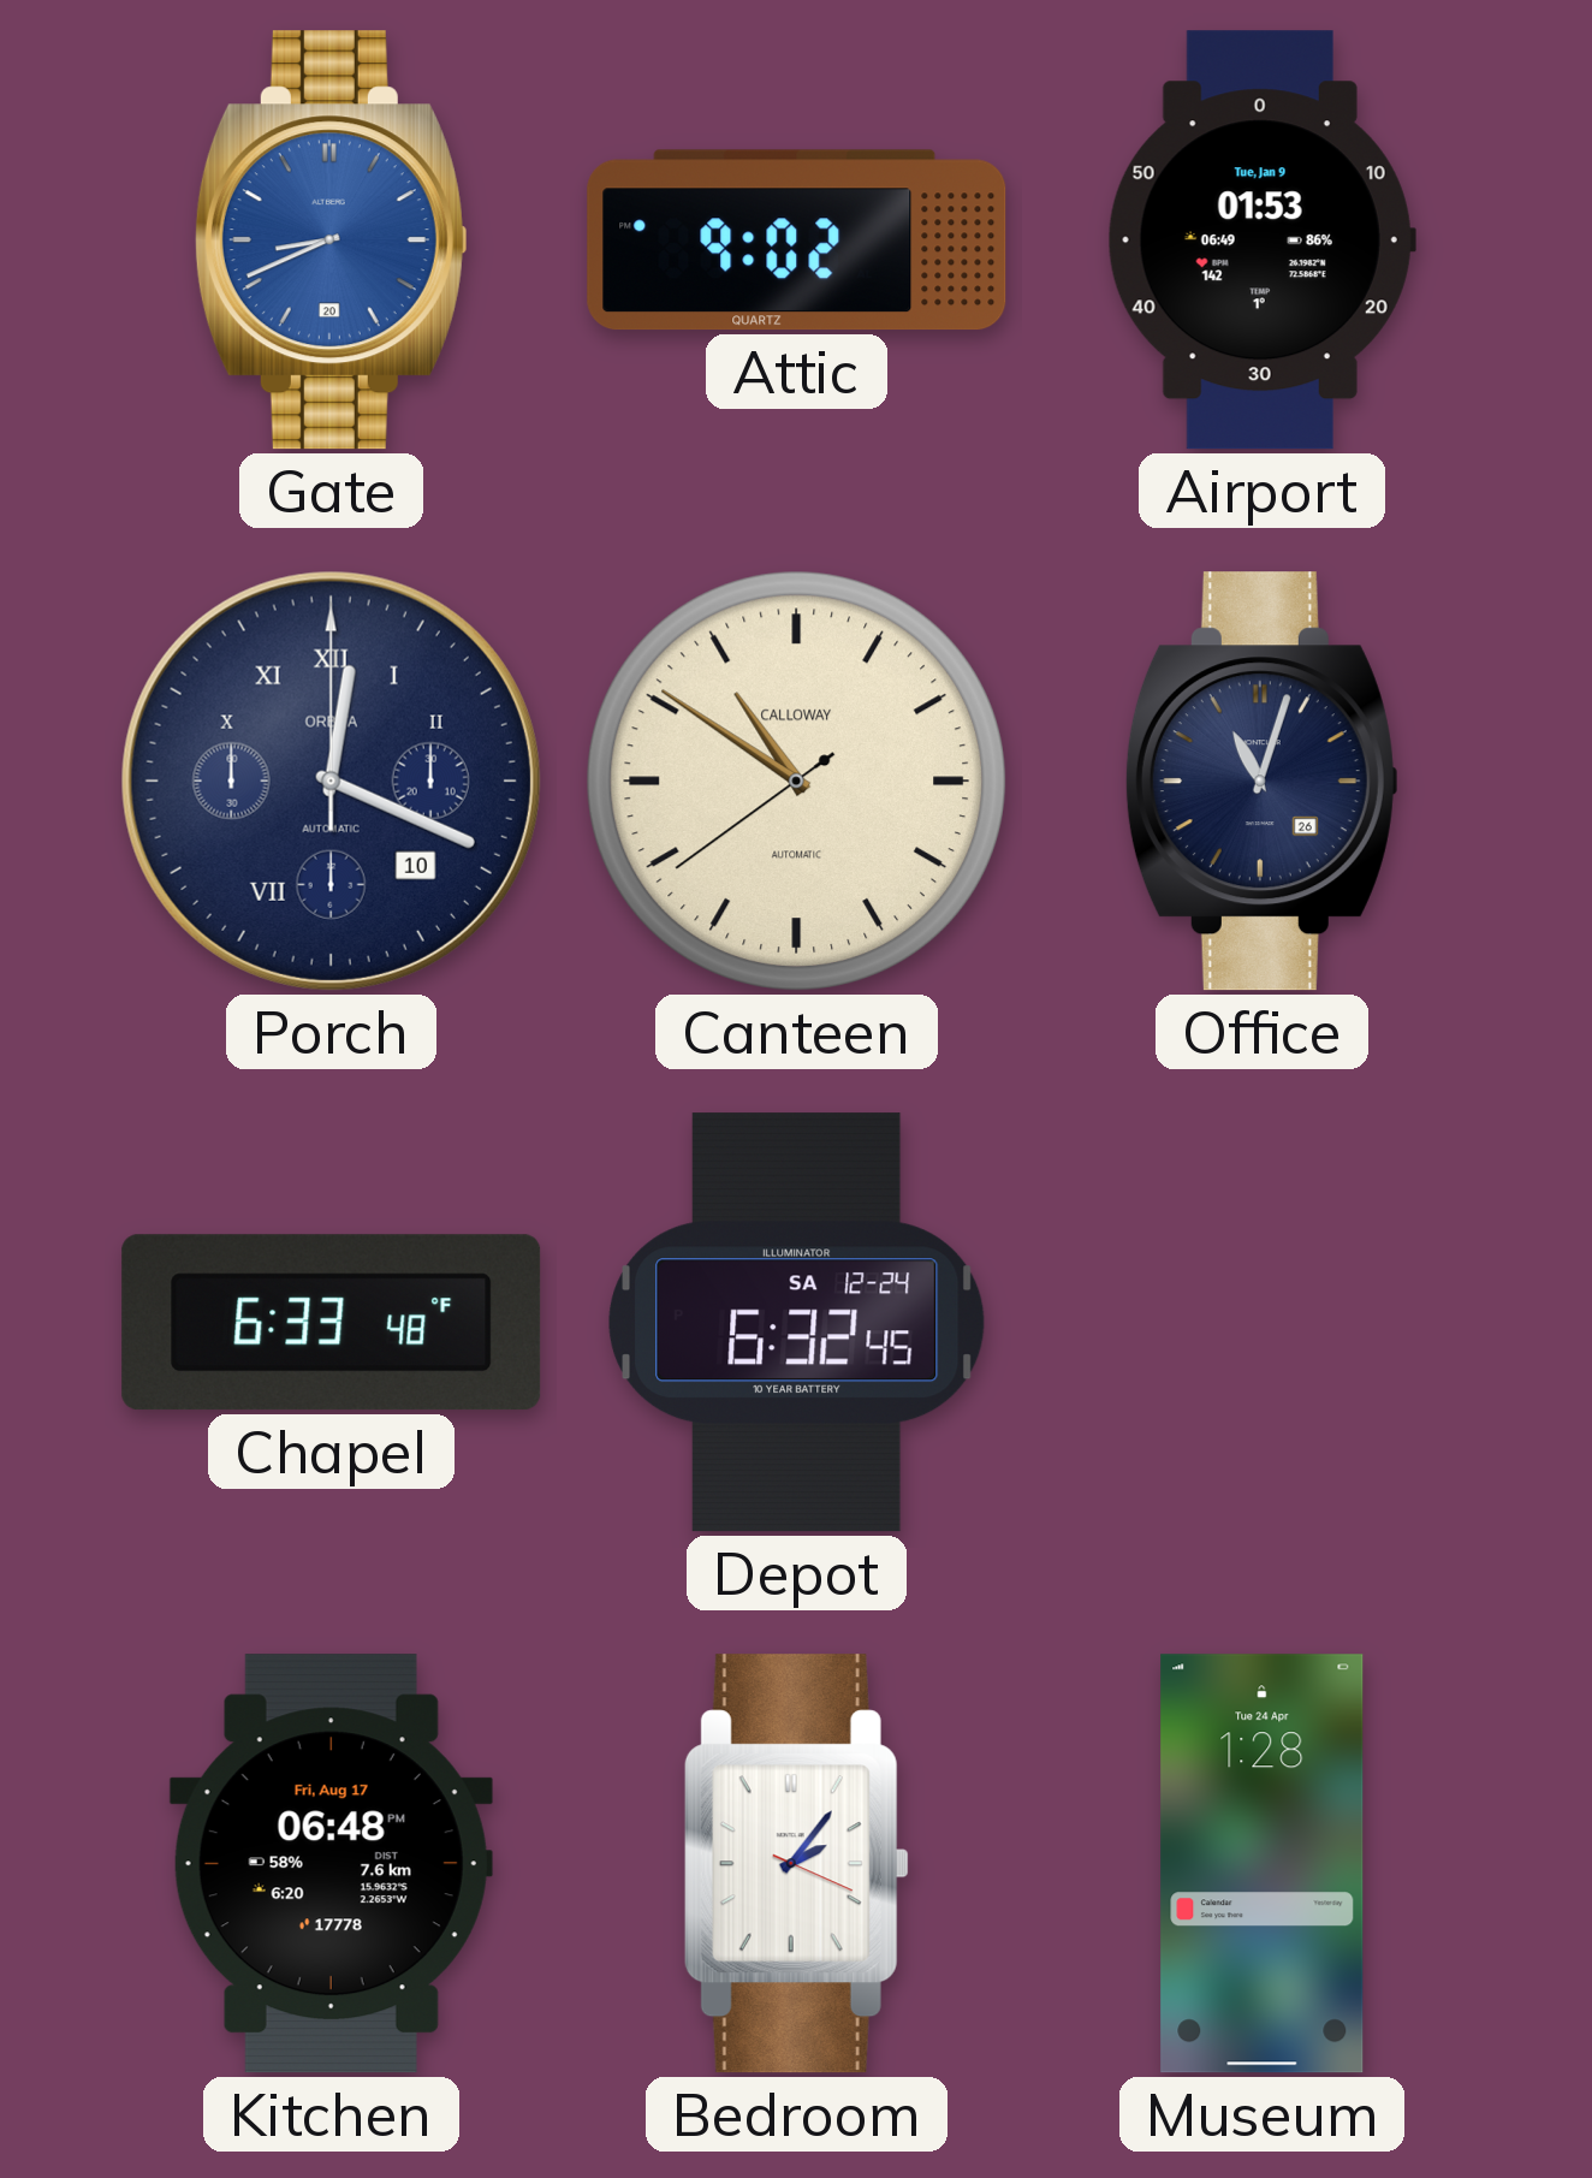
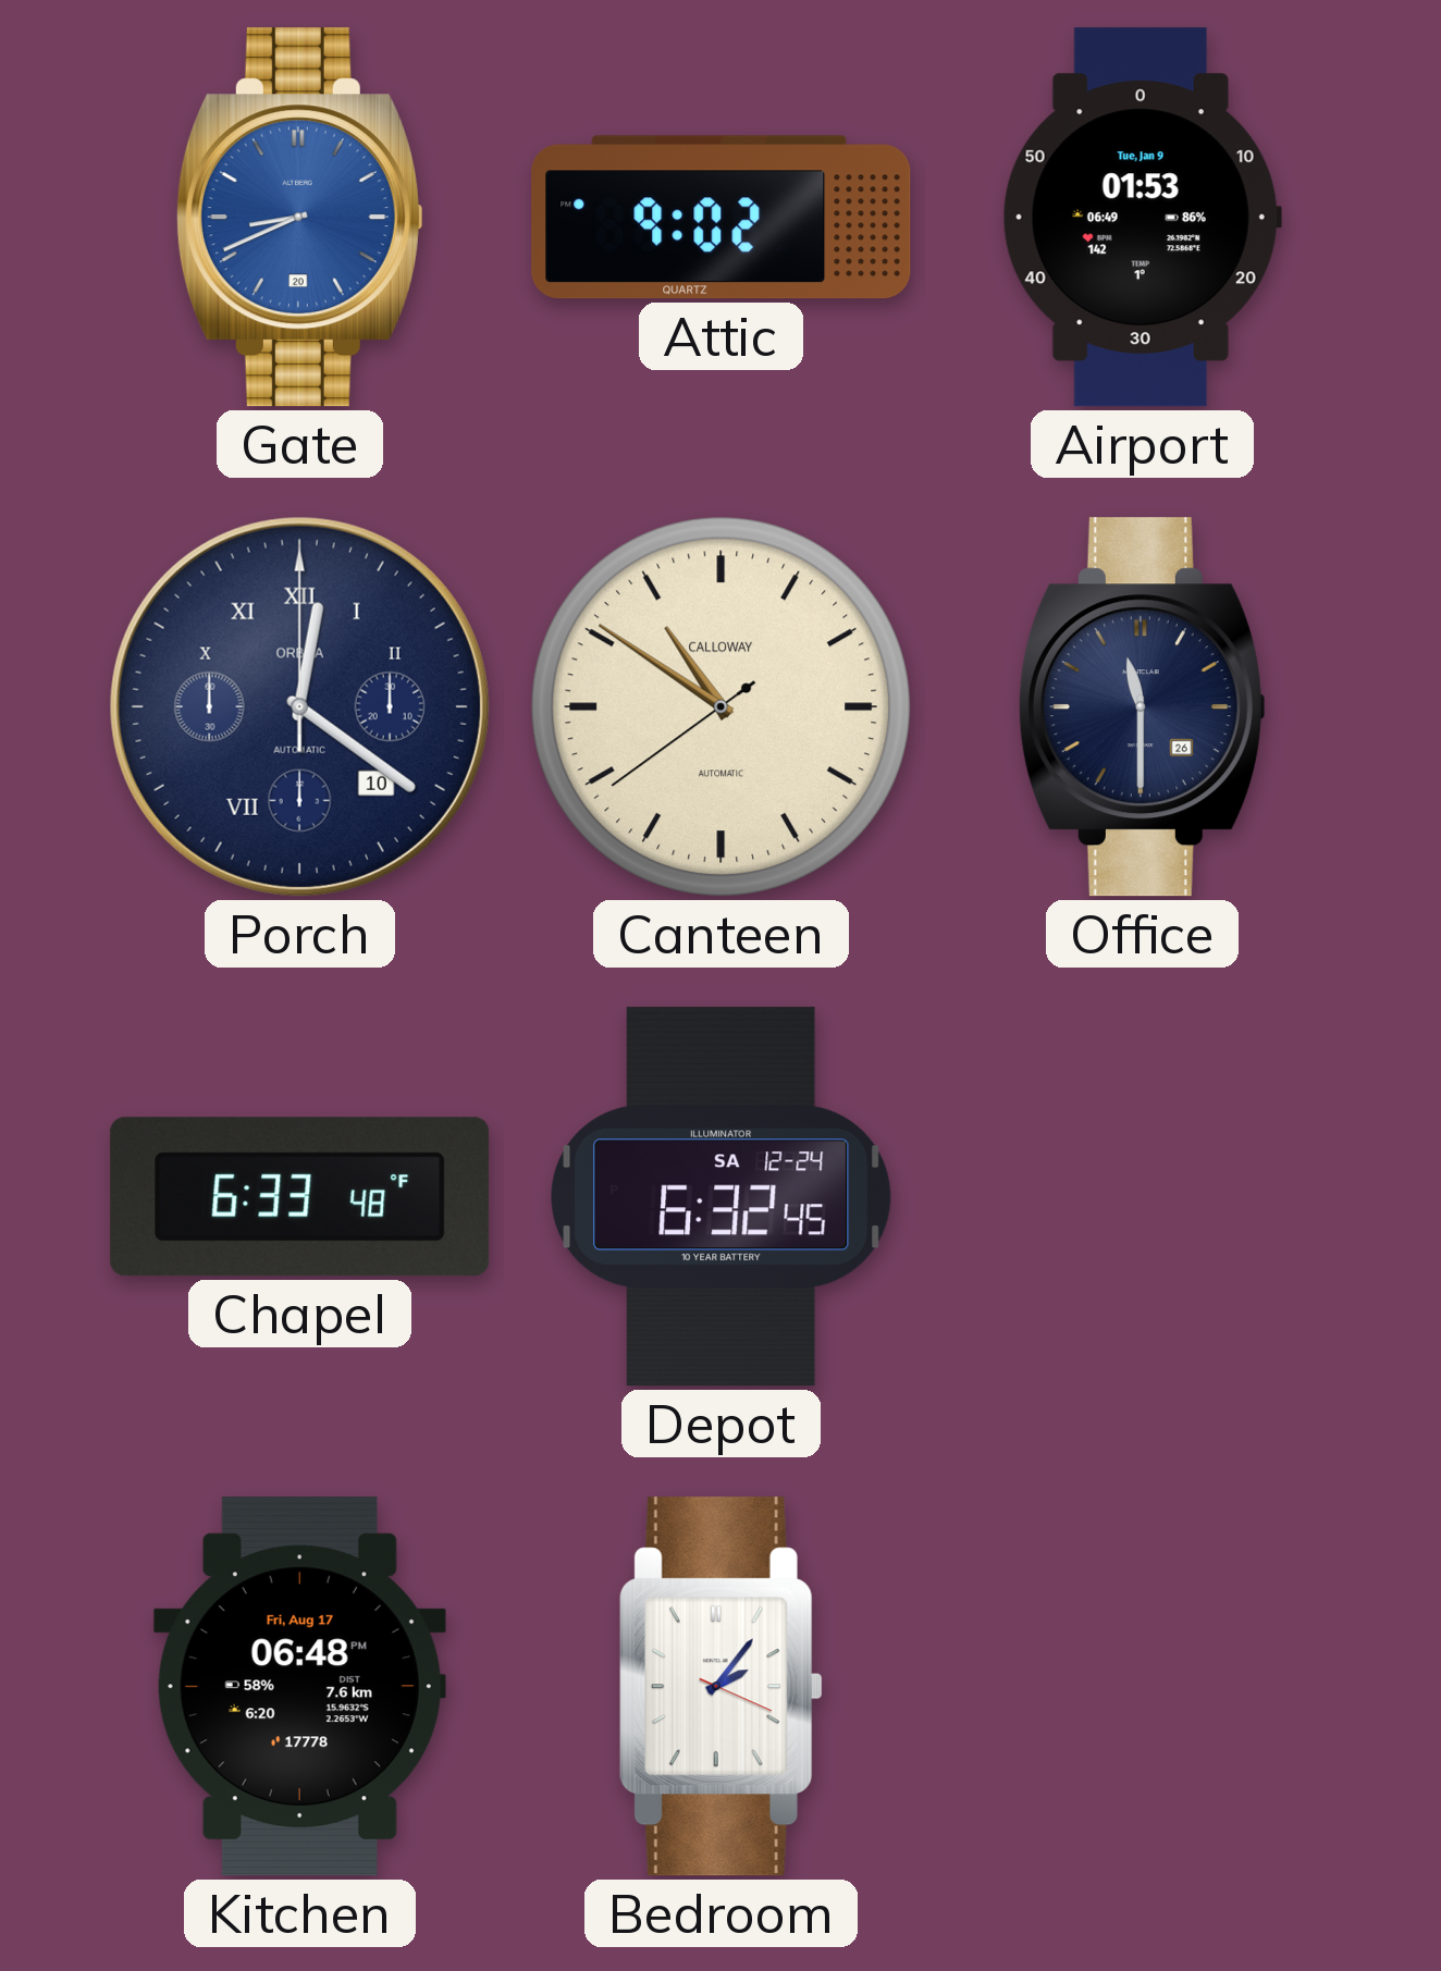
Porch: 12:19 -> 12:21
Office: 11:03 -> 11:30
Museum: 1:28 -> none
